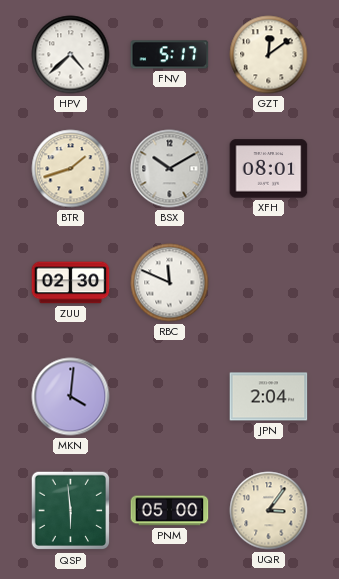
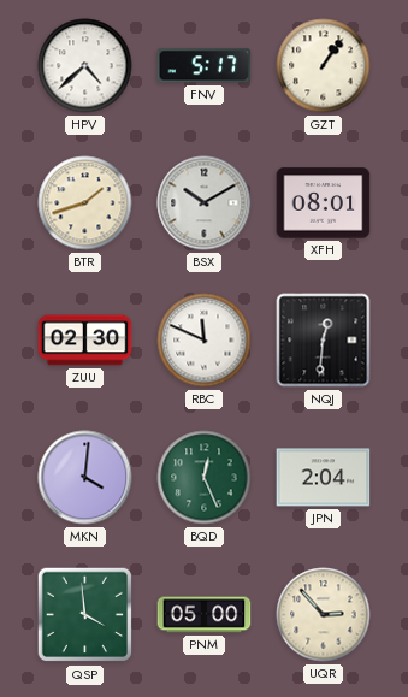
GZT: 12:09 -> 1:06
NQJ: none -> 12:31
BQD: none -> 12:26
QSP: 5:59 -> 3:59
UQR: 3:06 -> 2:53
